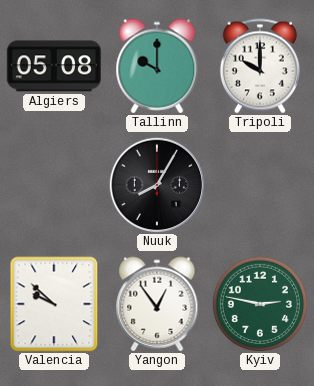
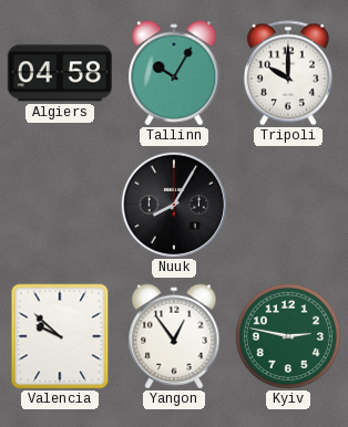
Algiers: 05:08 -> 04:58
Tallinn: 10:00 -> 10:05
